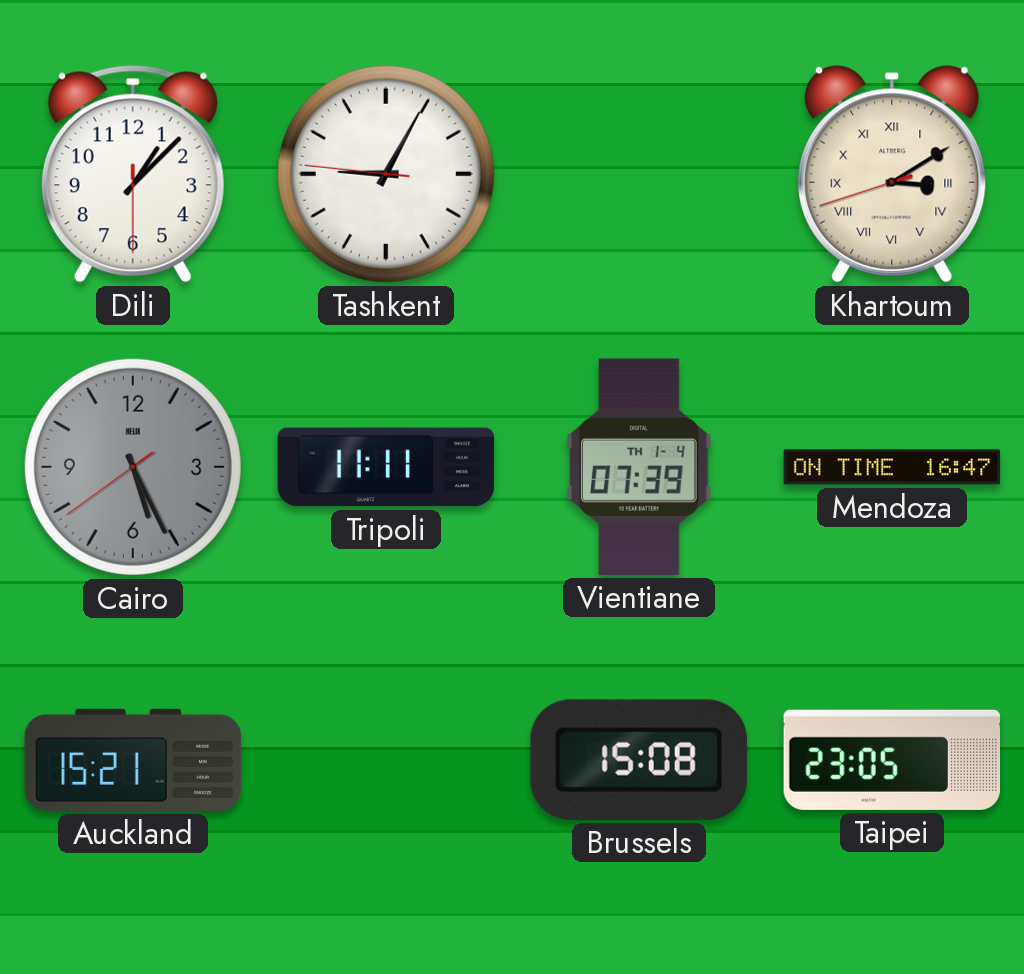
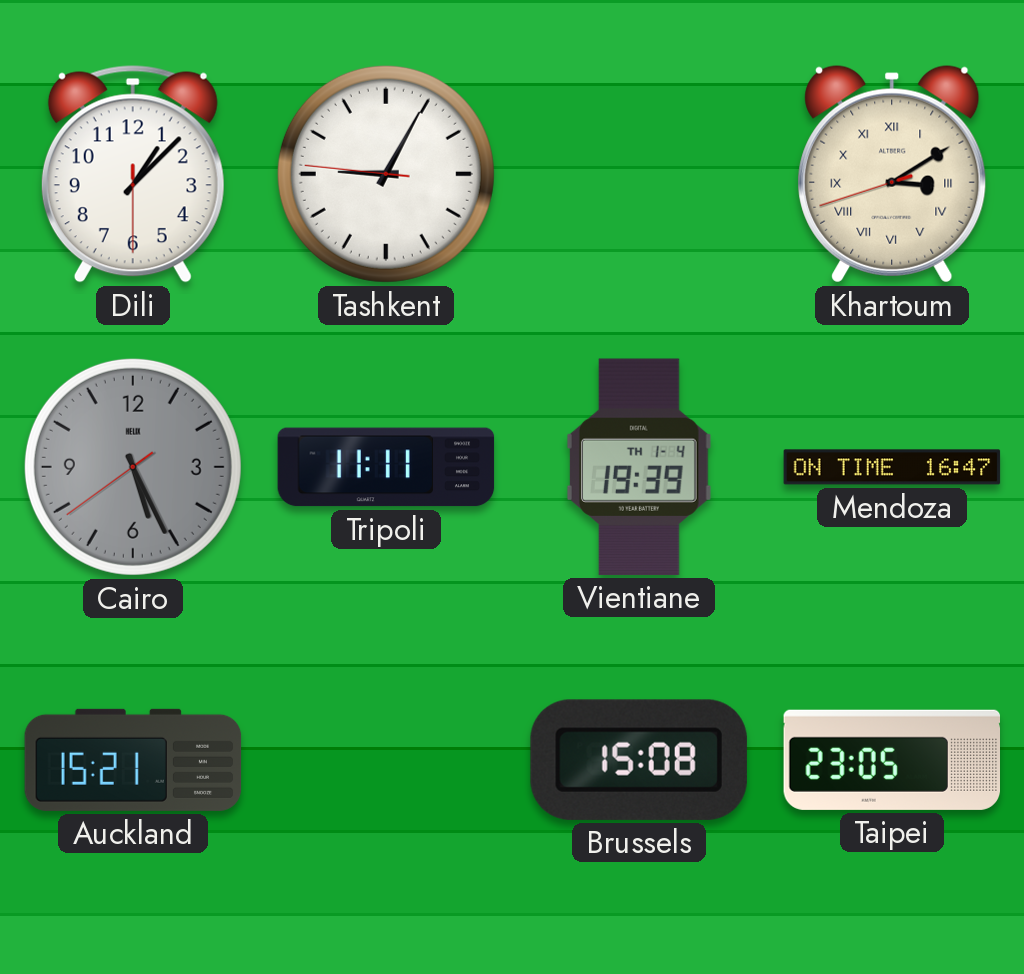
Vientiane: 07:39 -> 19:39
